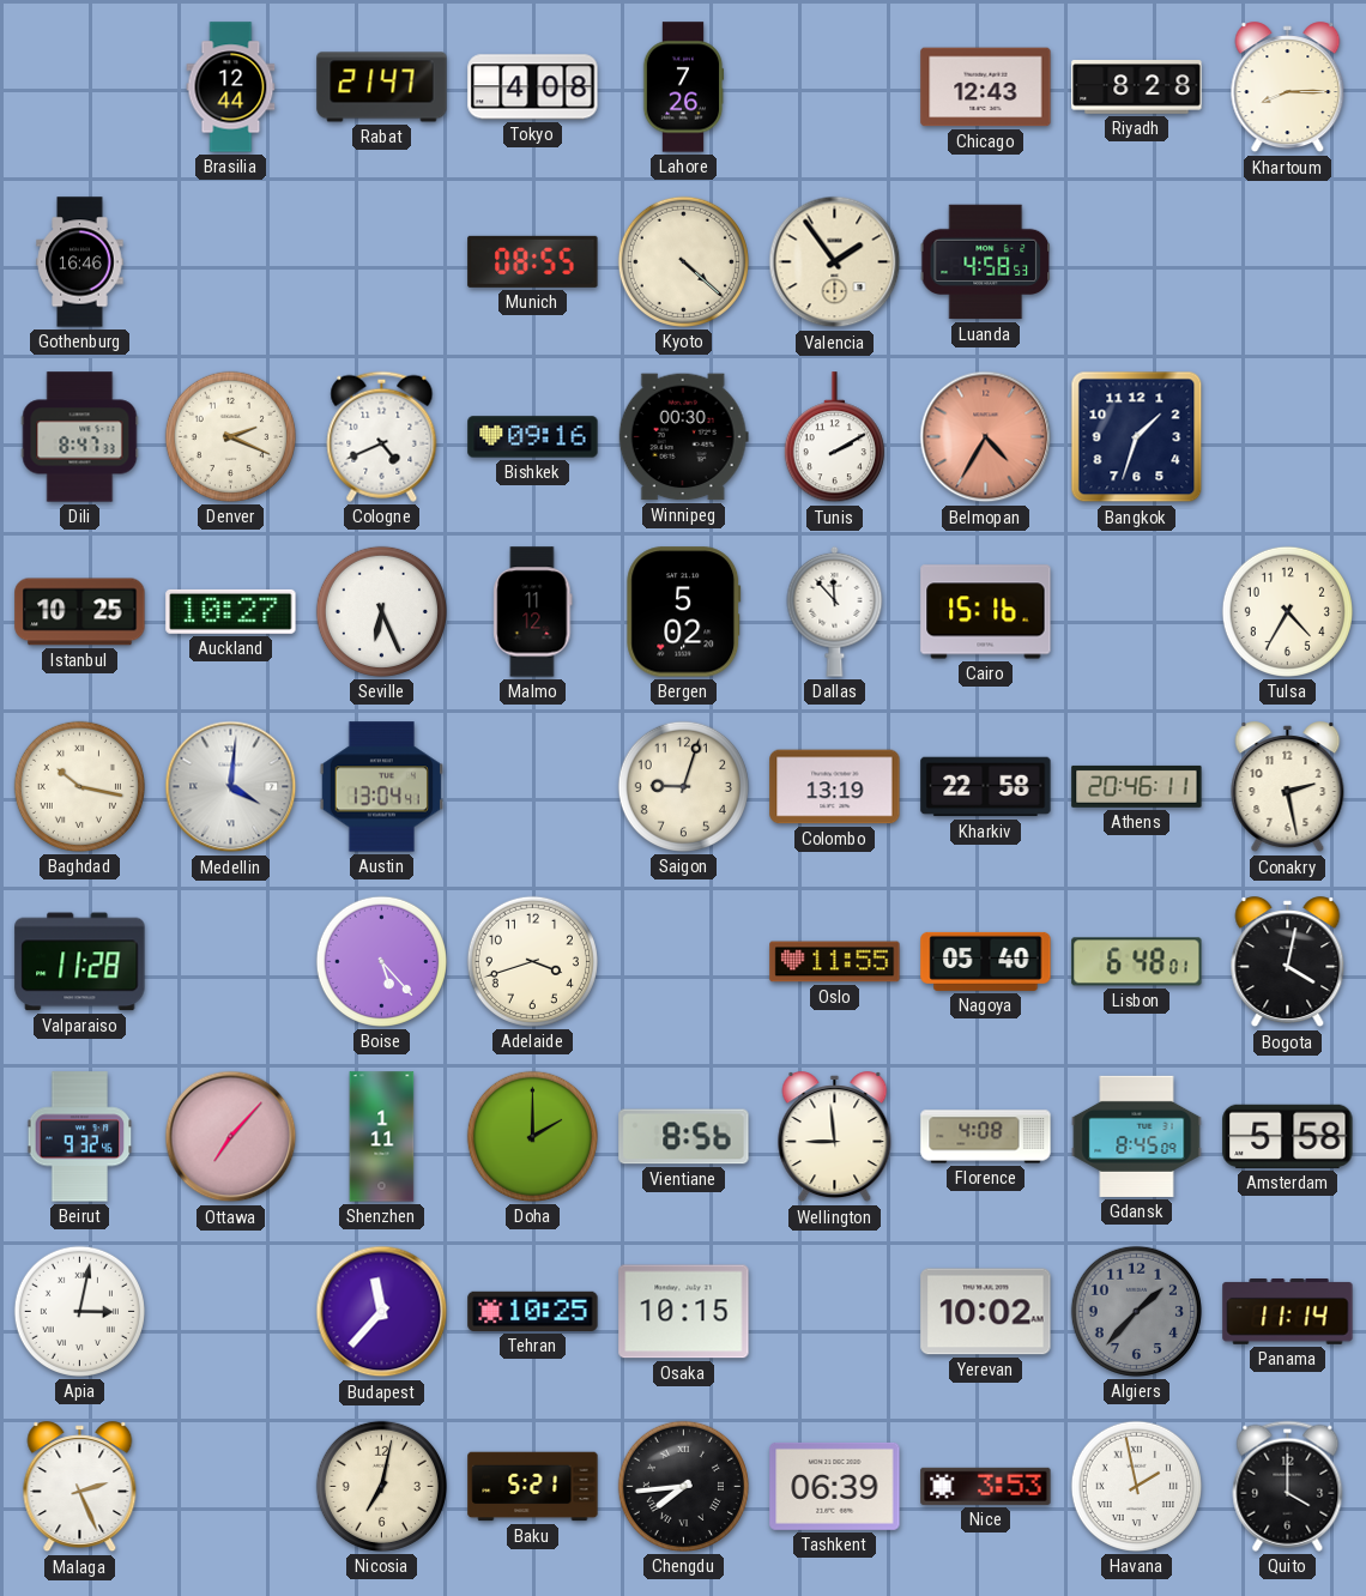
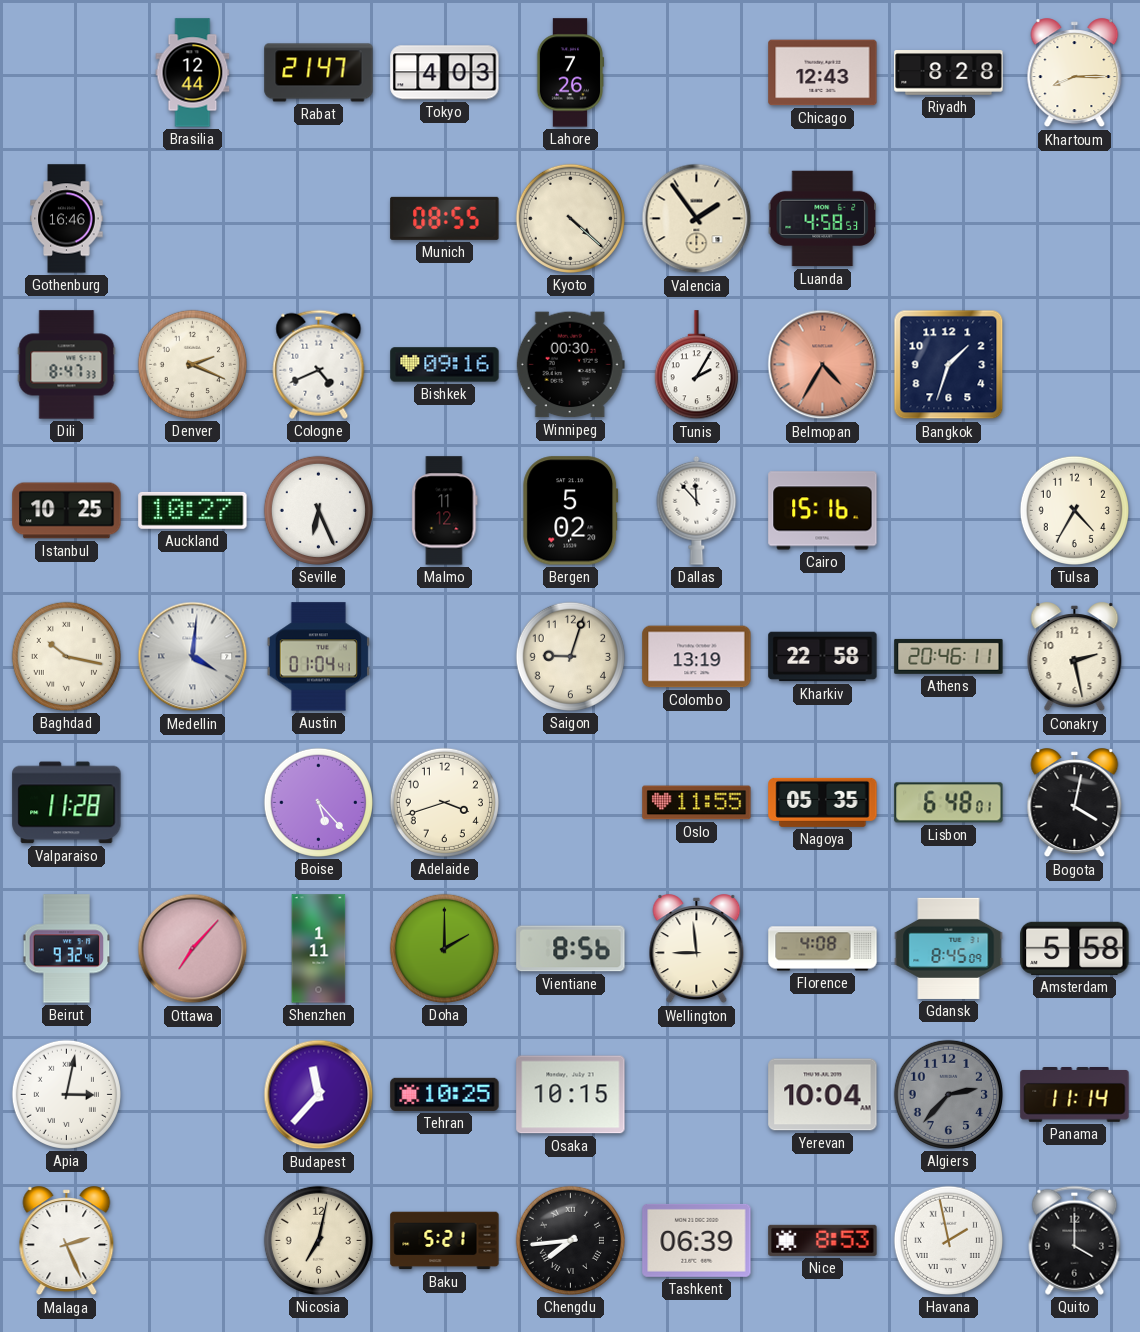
Tokyo: 4:08 -> 4:03
Tunis: 2:10 -> 2:05
Austin: 13:04 -> 01:04
Nagoya: 05:40 -> 05:35
Yerevan: 10:02 -> 10:04
Algiers: 1:37 -> 2:37
Nice: 3:53 -> 8:53
